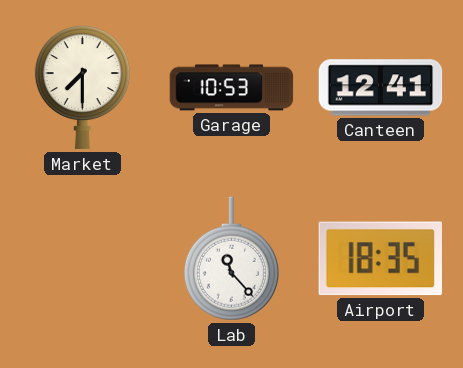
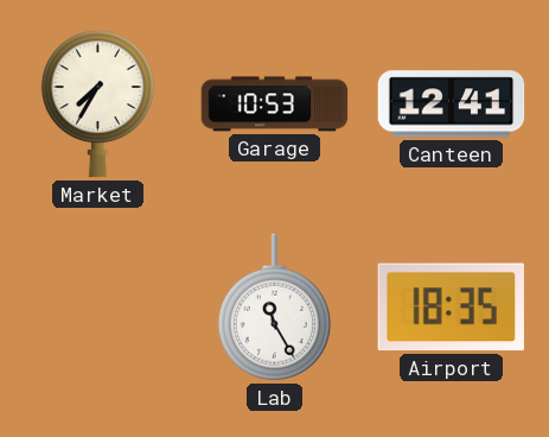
Market: 7:30 -> 7:35
Lab: 11:23 -> 11:25
